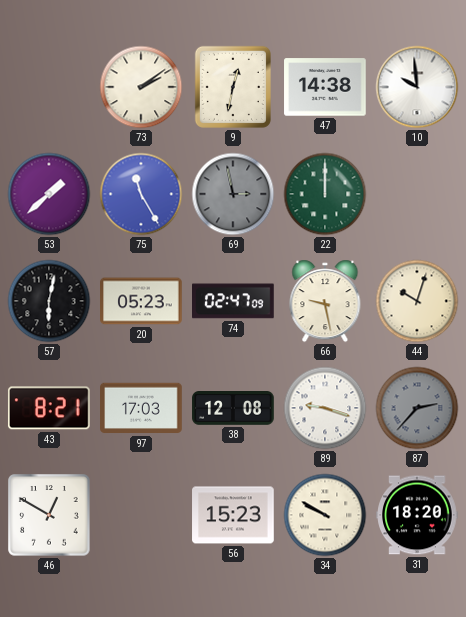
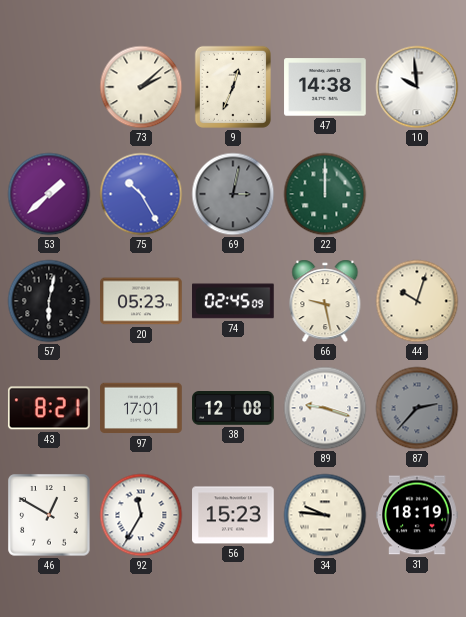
73: 2:09 -> 2:08
9: 12:32 -> 12:34
75: 11:25 -> 10:25
69: 2:58 -> 3:02
74: 02:47 -> 02:45
97: 17:03 -> 17:01
92: none -> 11:35
34: 9:50 -> 9:46
31: 18:20 -> 18:19
